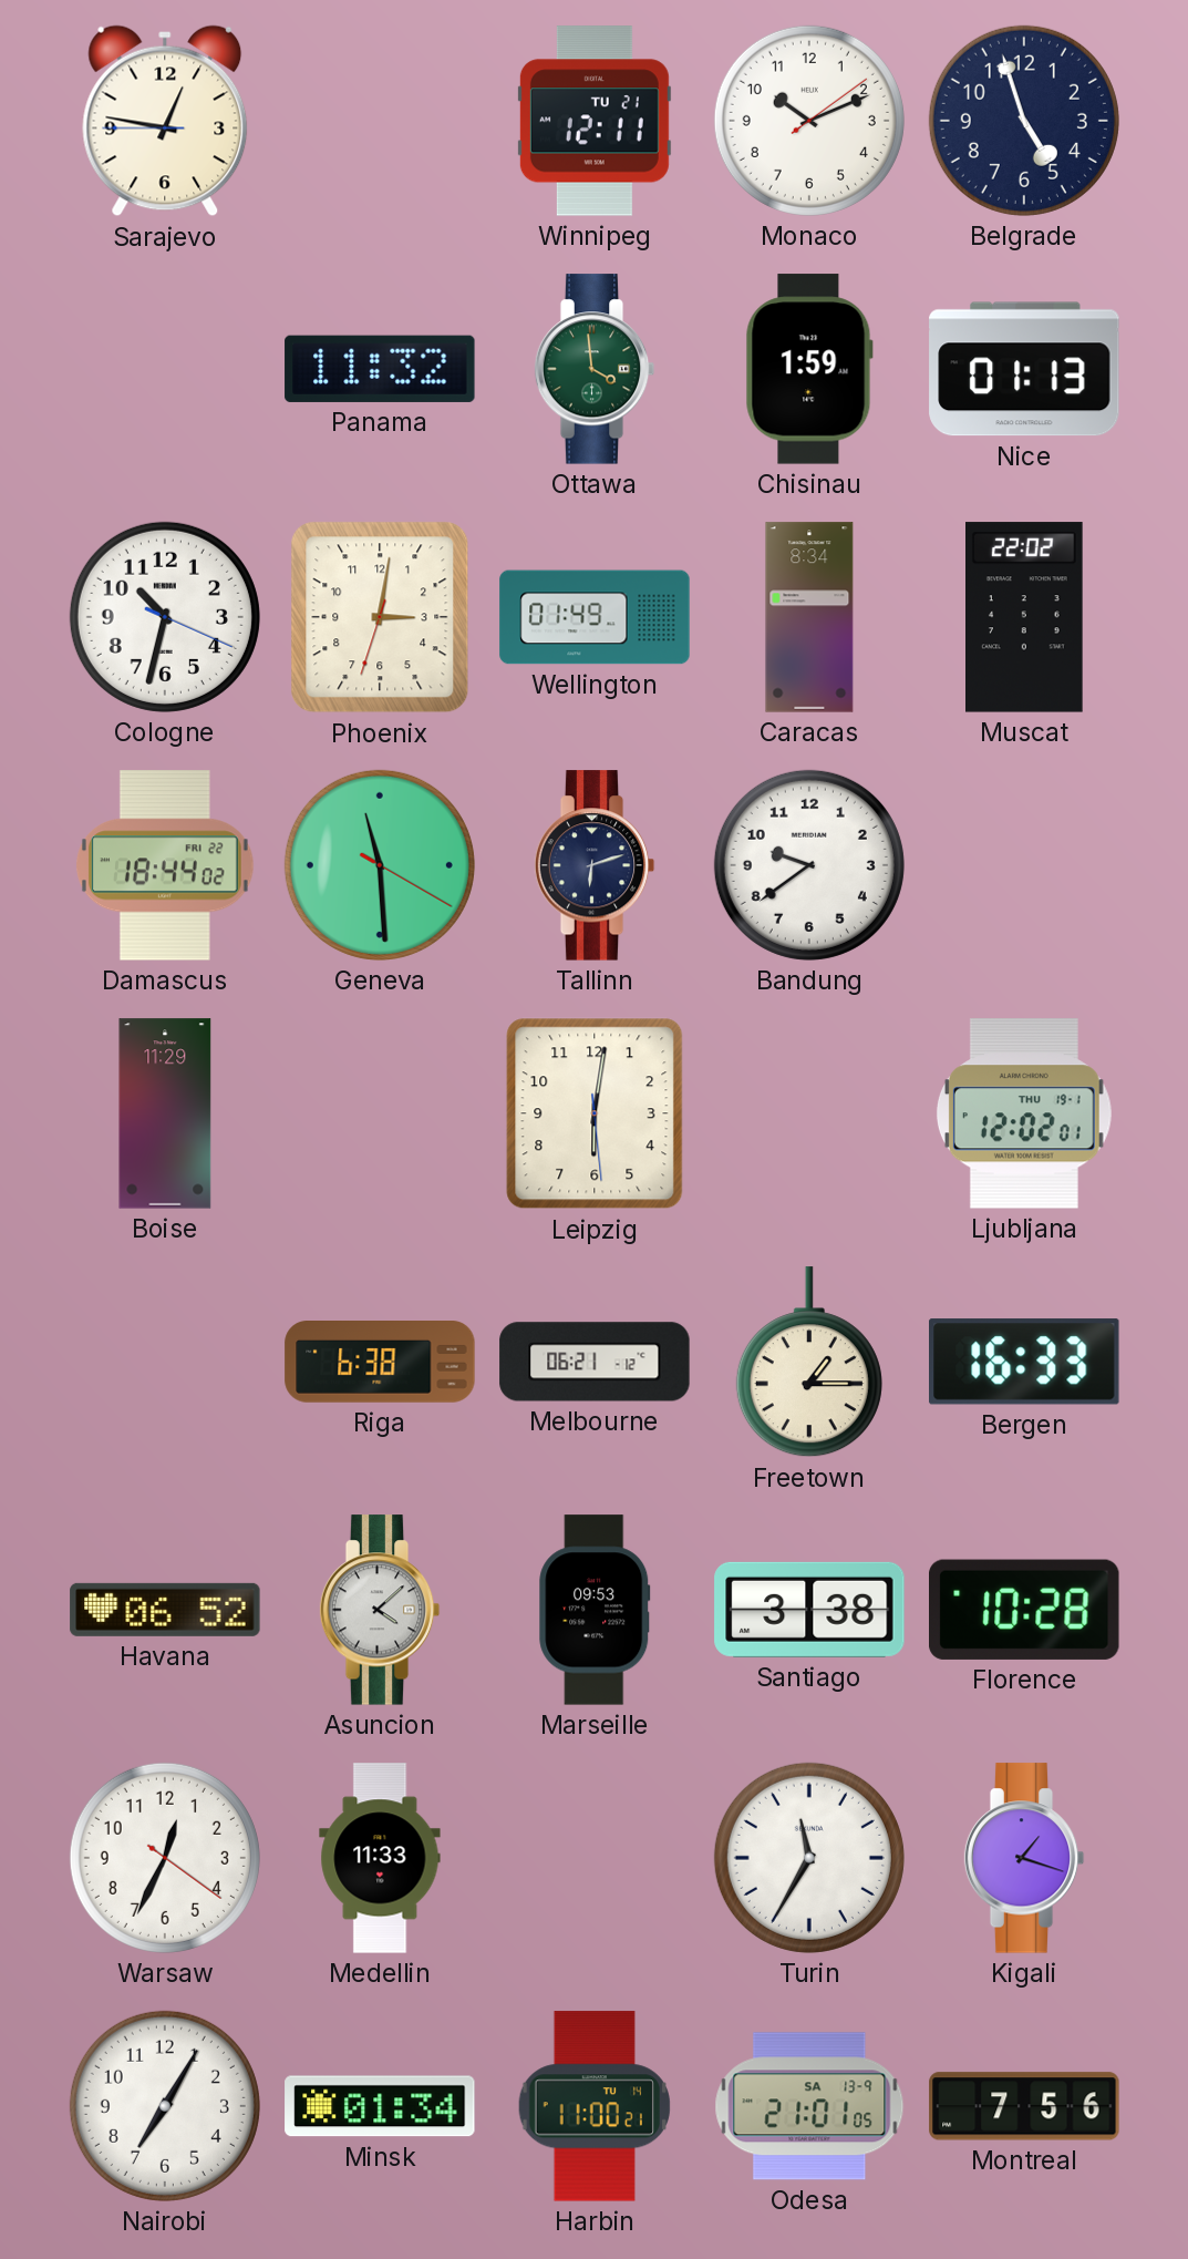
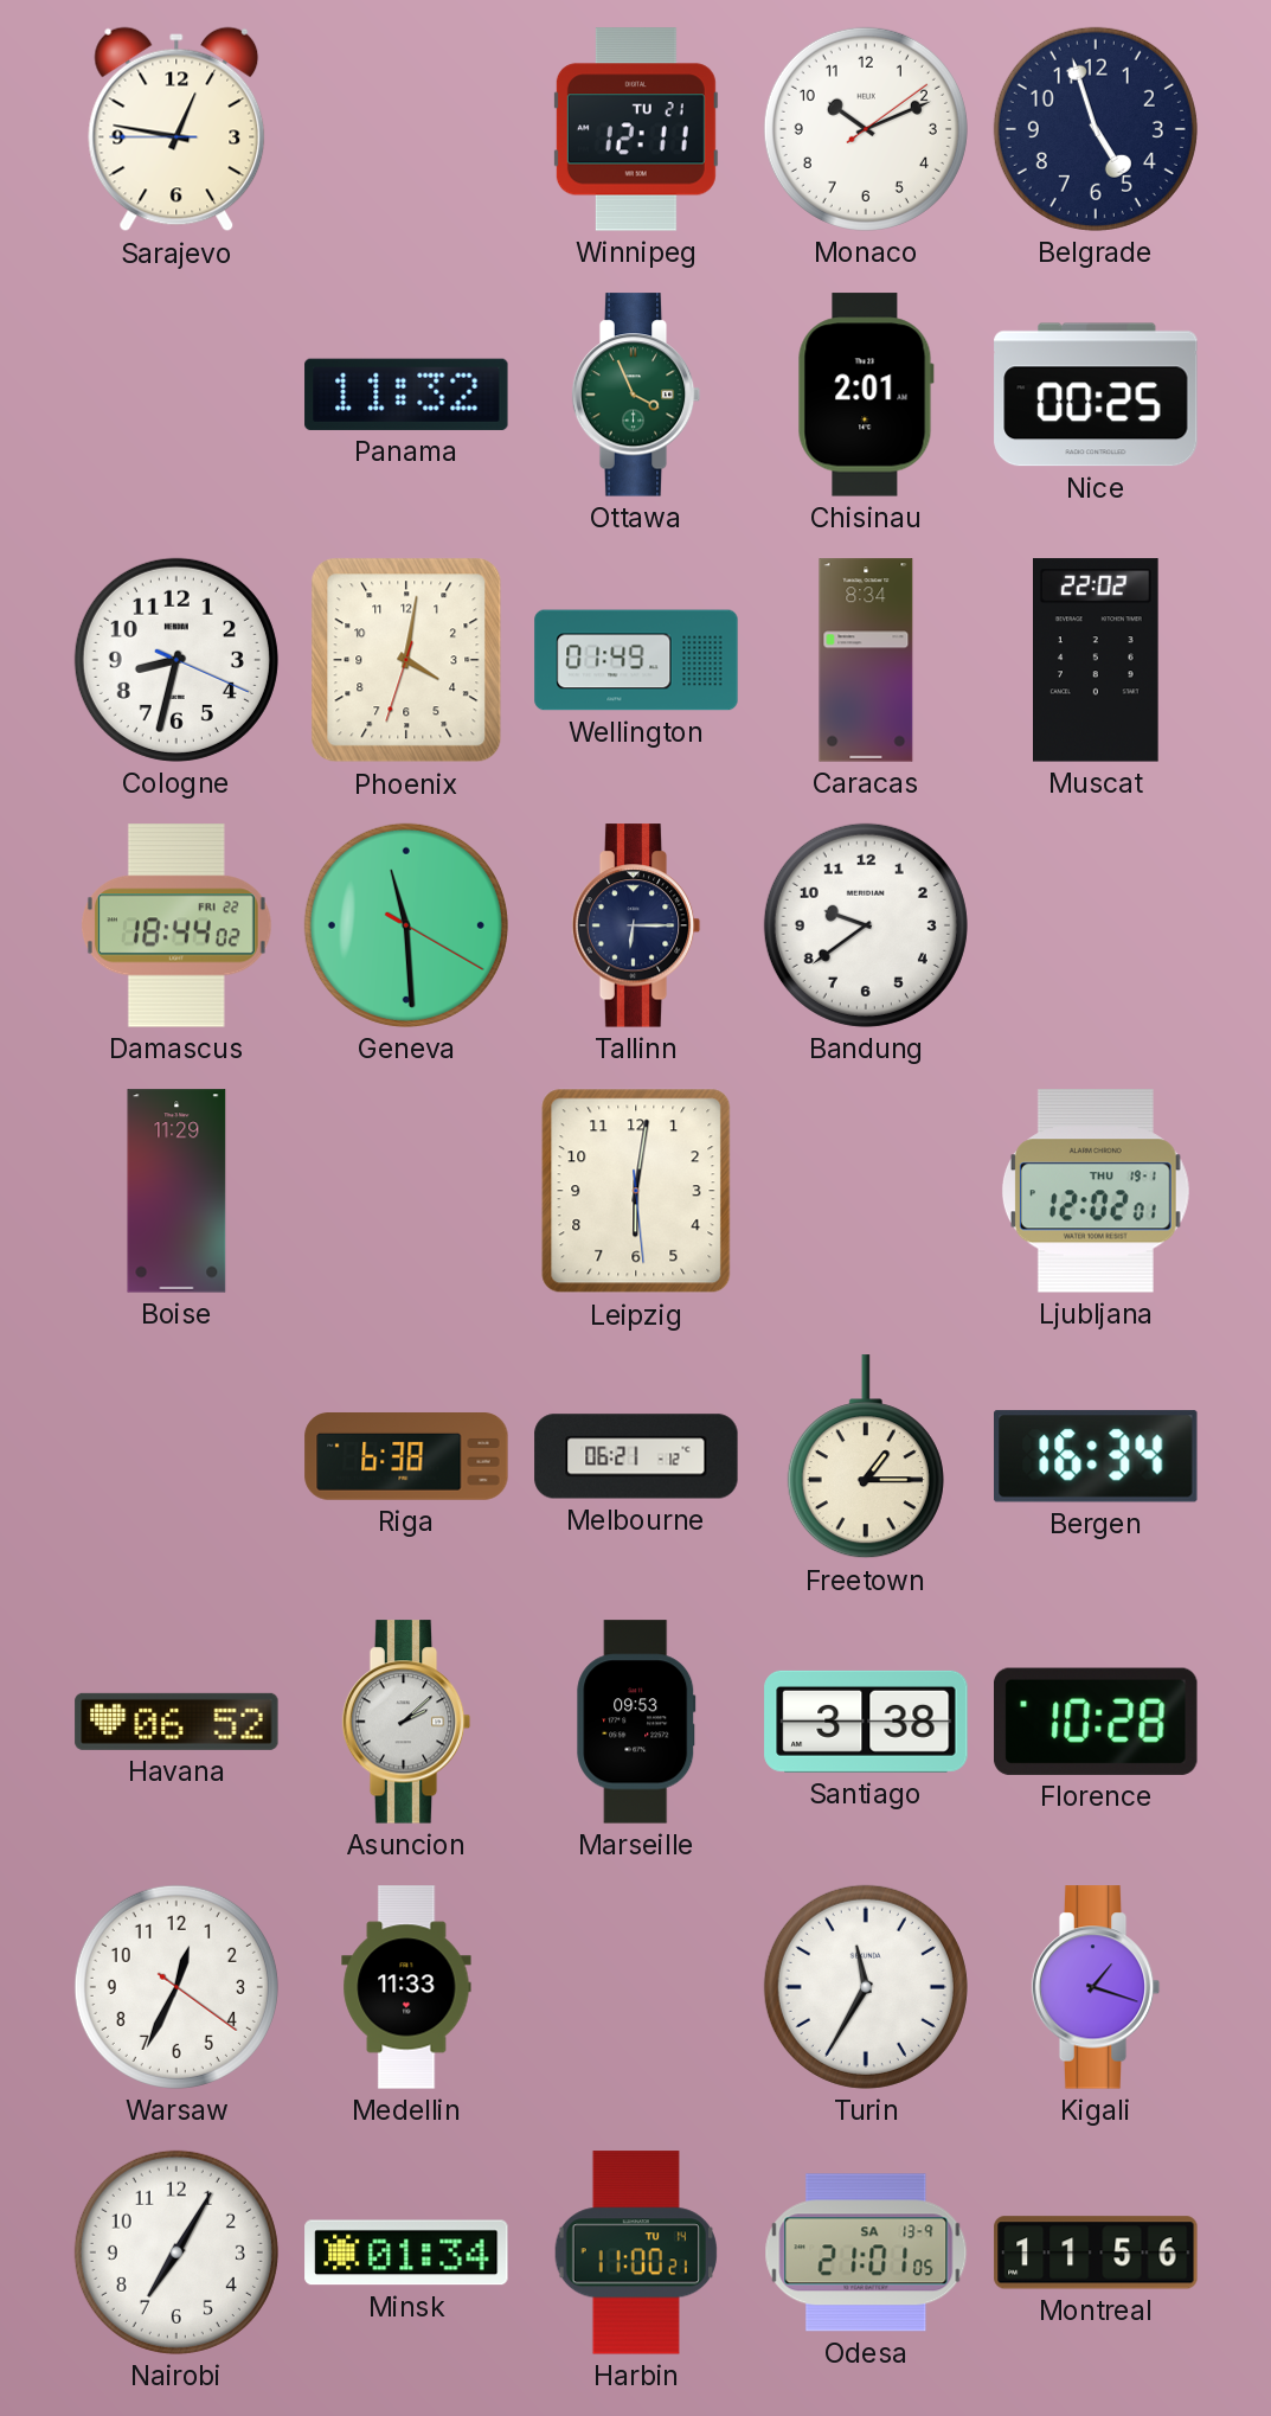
Ottawa: 3:59 -> 3:56
Chisinau: 1:59 -> 2:01
Nice: 01:13 -> 00:25
Cologne: 10:32 -> 8:32
Phoenix: 3:01 -> 4:01
Tallinn: 6:12 -> 6:15
Bergen: 16:33 -> 16:34
Asuncion: 4:08 -> 2:08
Montreal: 7:56 -> 11:56
